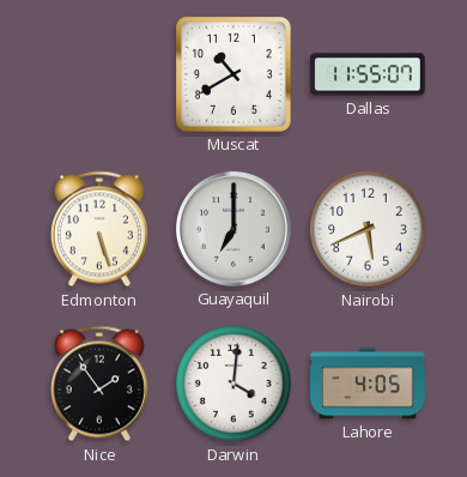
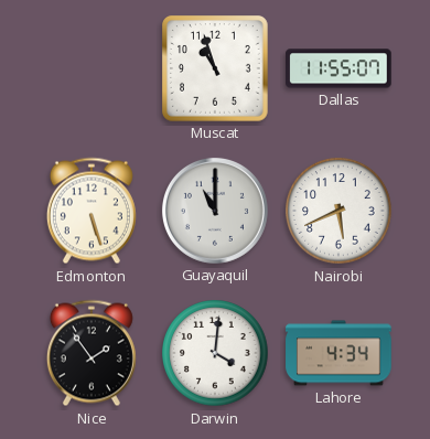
Muscat: 10:40 -> 10:57
Guayaquil: 7:00 -> 11:00
Lahore: 4:05 -> 4:34
